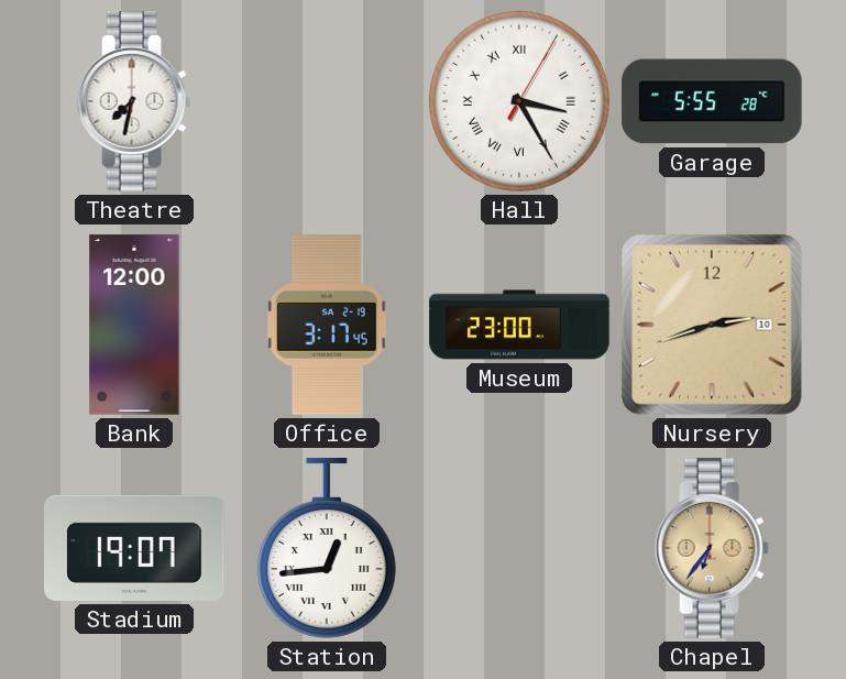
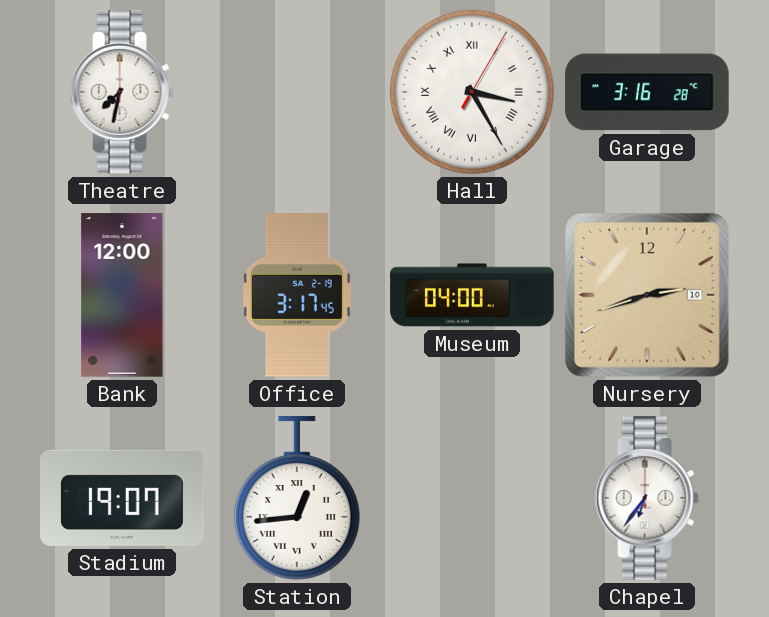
Garage: 5:55 -> 3:16
Museum: 23:00 -> 04:00
Chapel dial: champagne -> white
